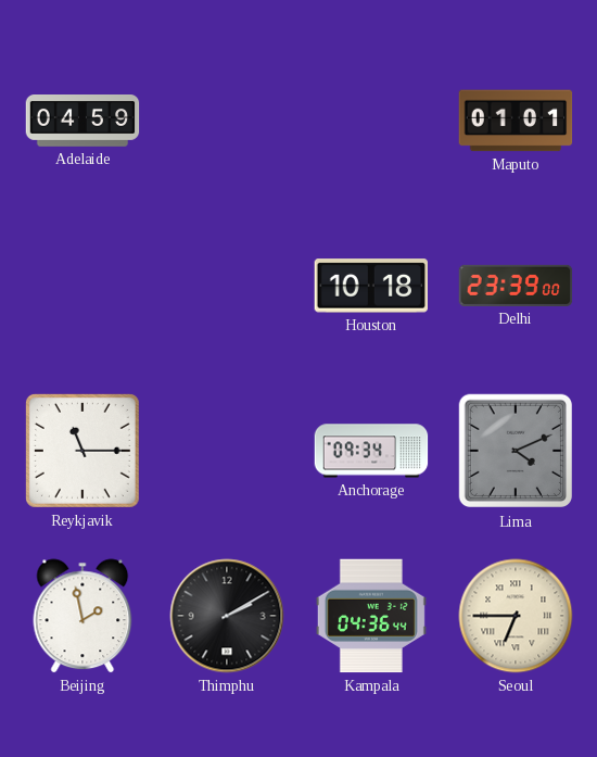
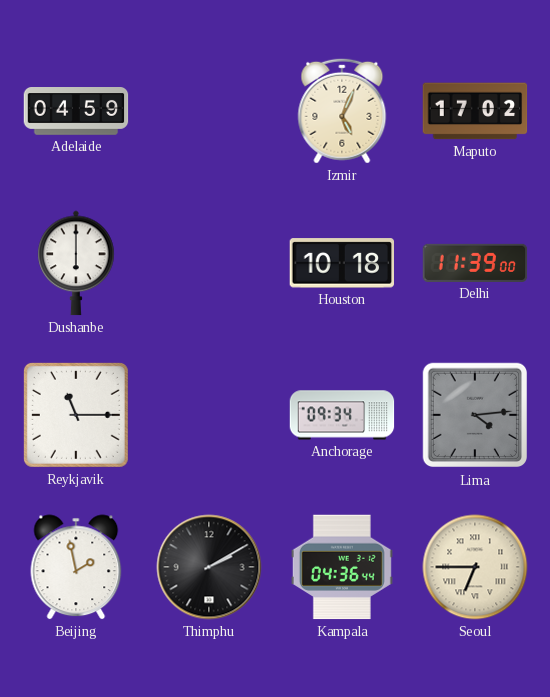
Izmir: none -> 5:04
Maputo: 01:01 -> 17:02
Dushanbe: none -> 6:00
Delhi: 23:39 -> 11:39
Lima: 4:11 -> 4:14
